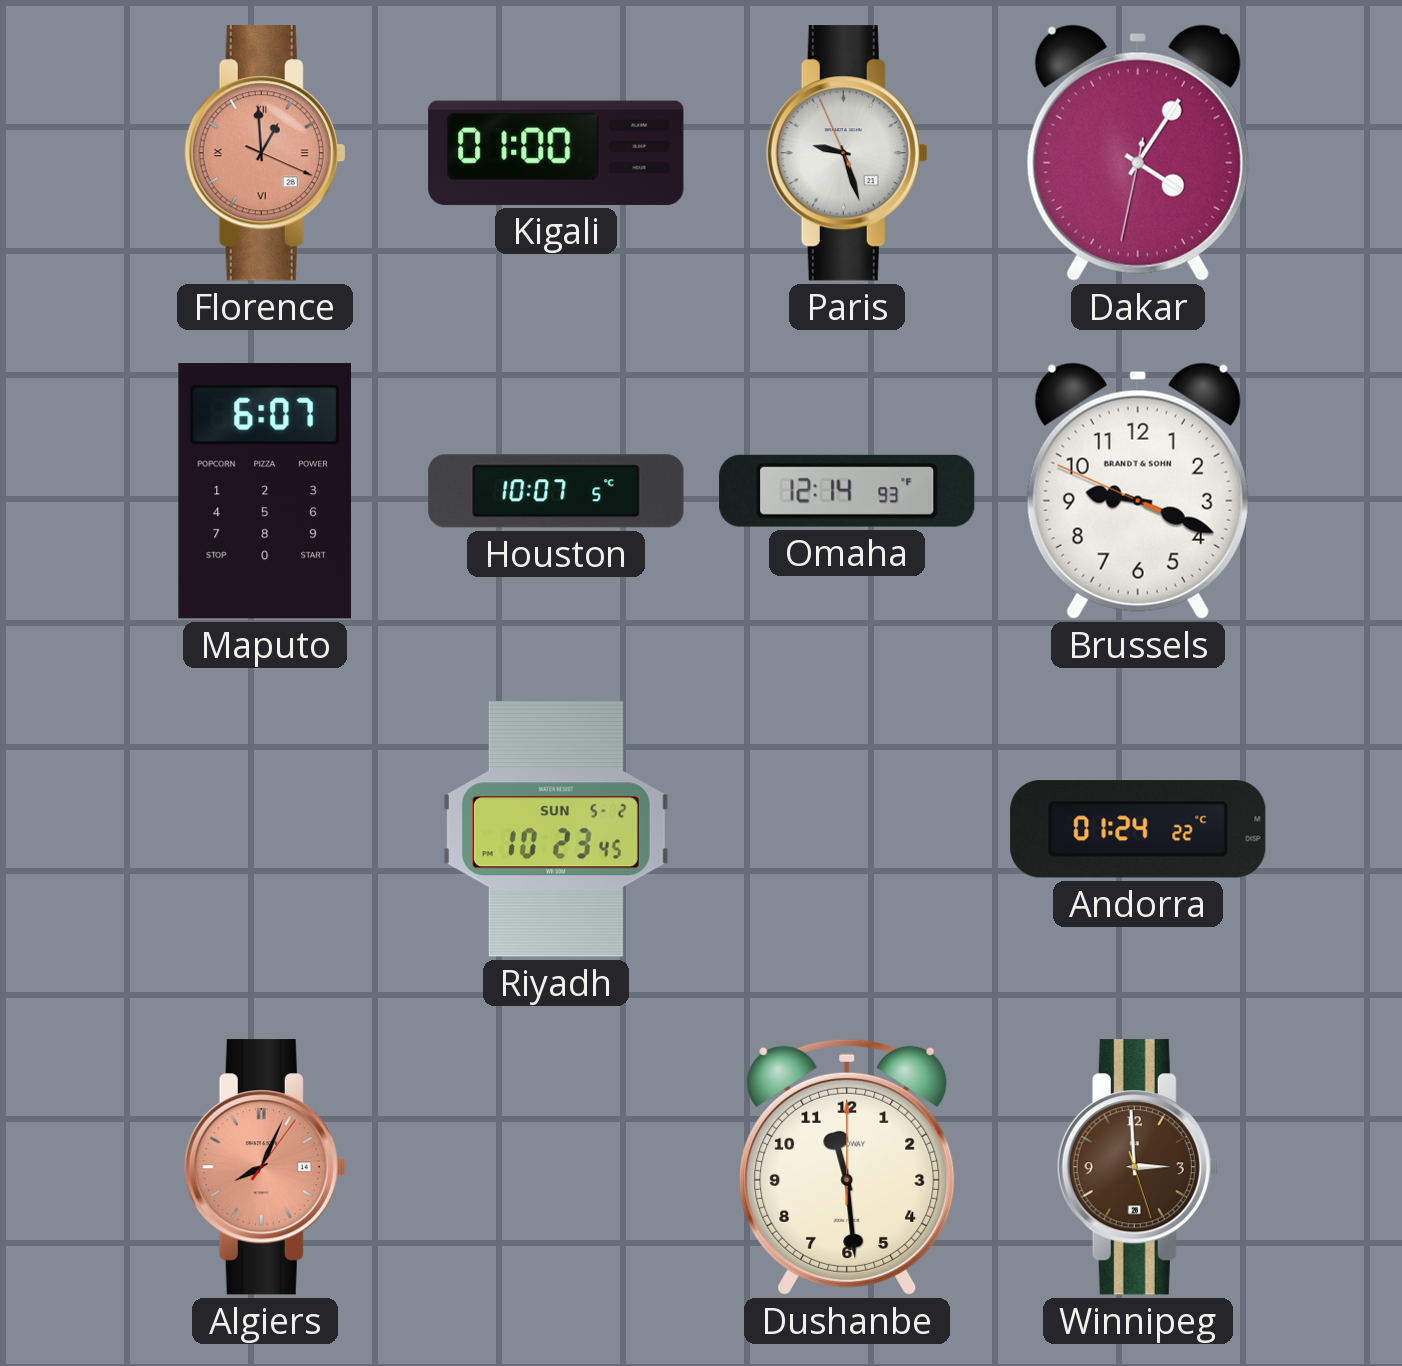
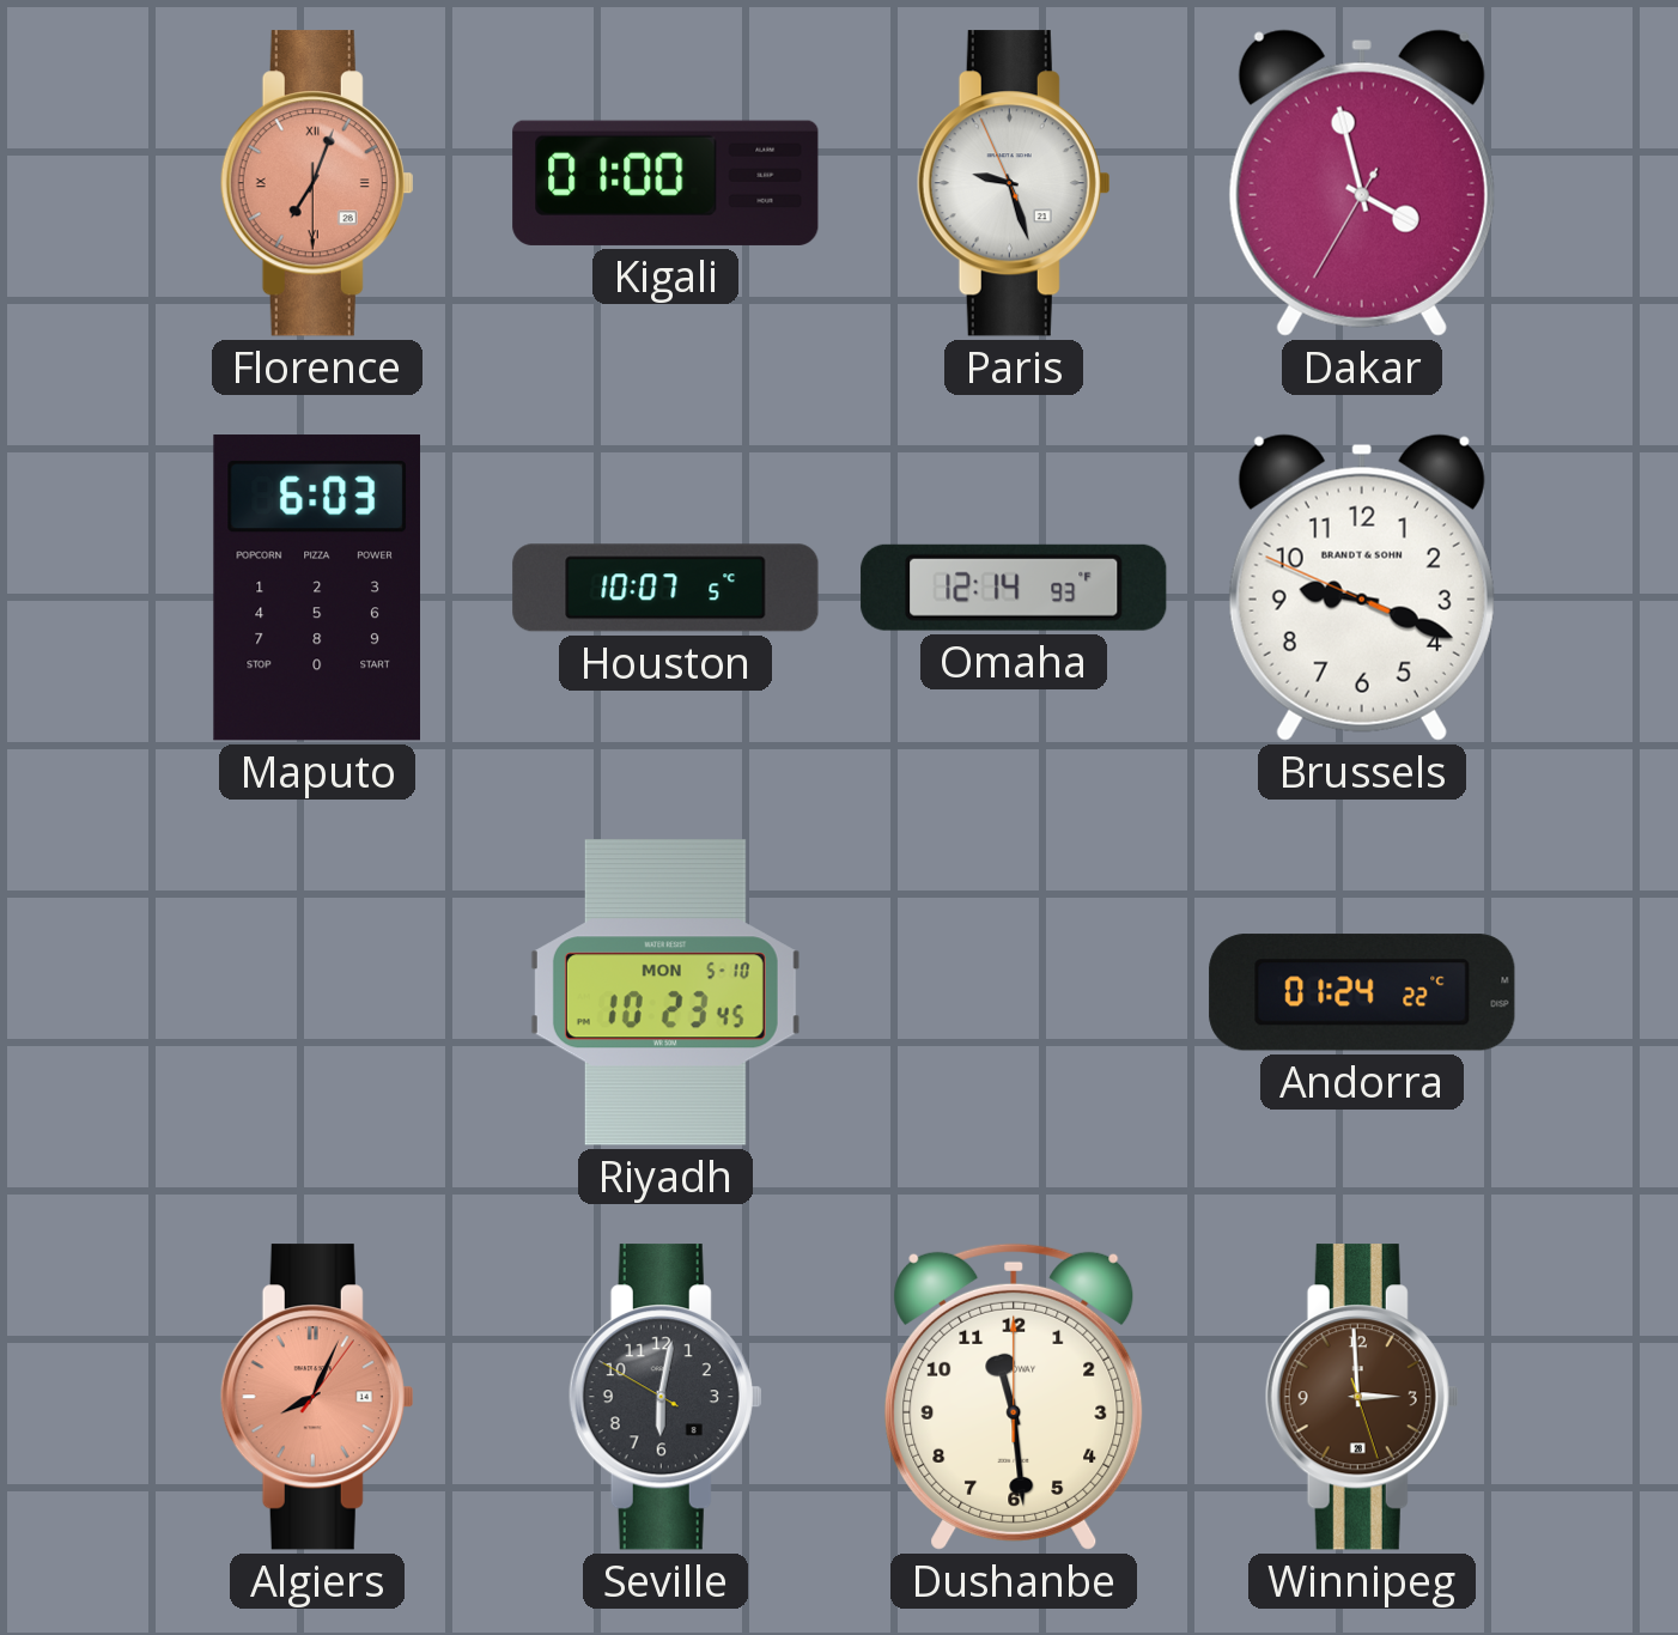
Florence: 12:59 -> 7:03
Dakar: 4:05 -> 3:57
Maputo: 6:07 -> 6:03
Riyadh date: SUN 5-2 -> MON 5-10
Seville: none -> 6:01
